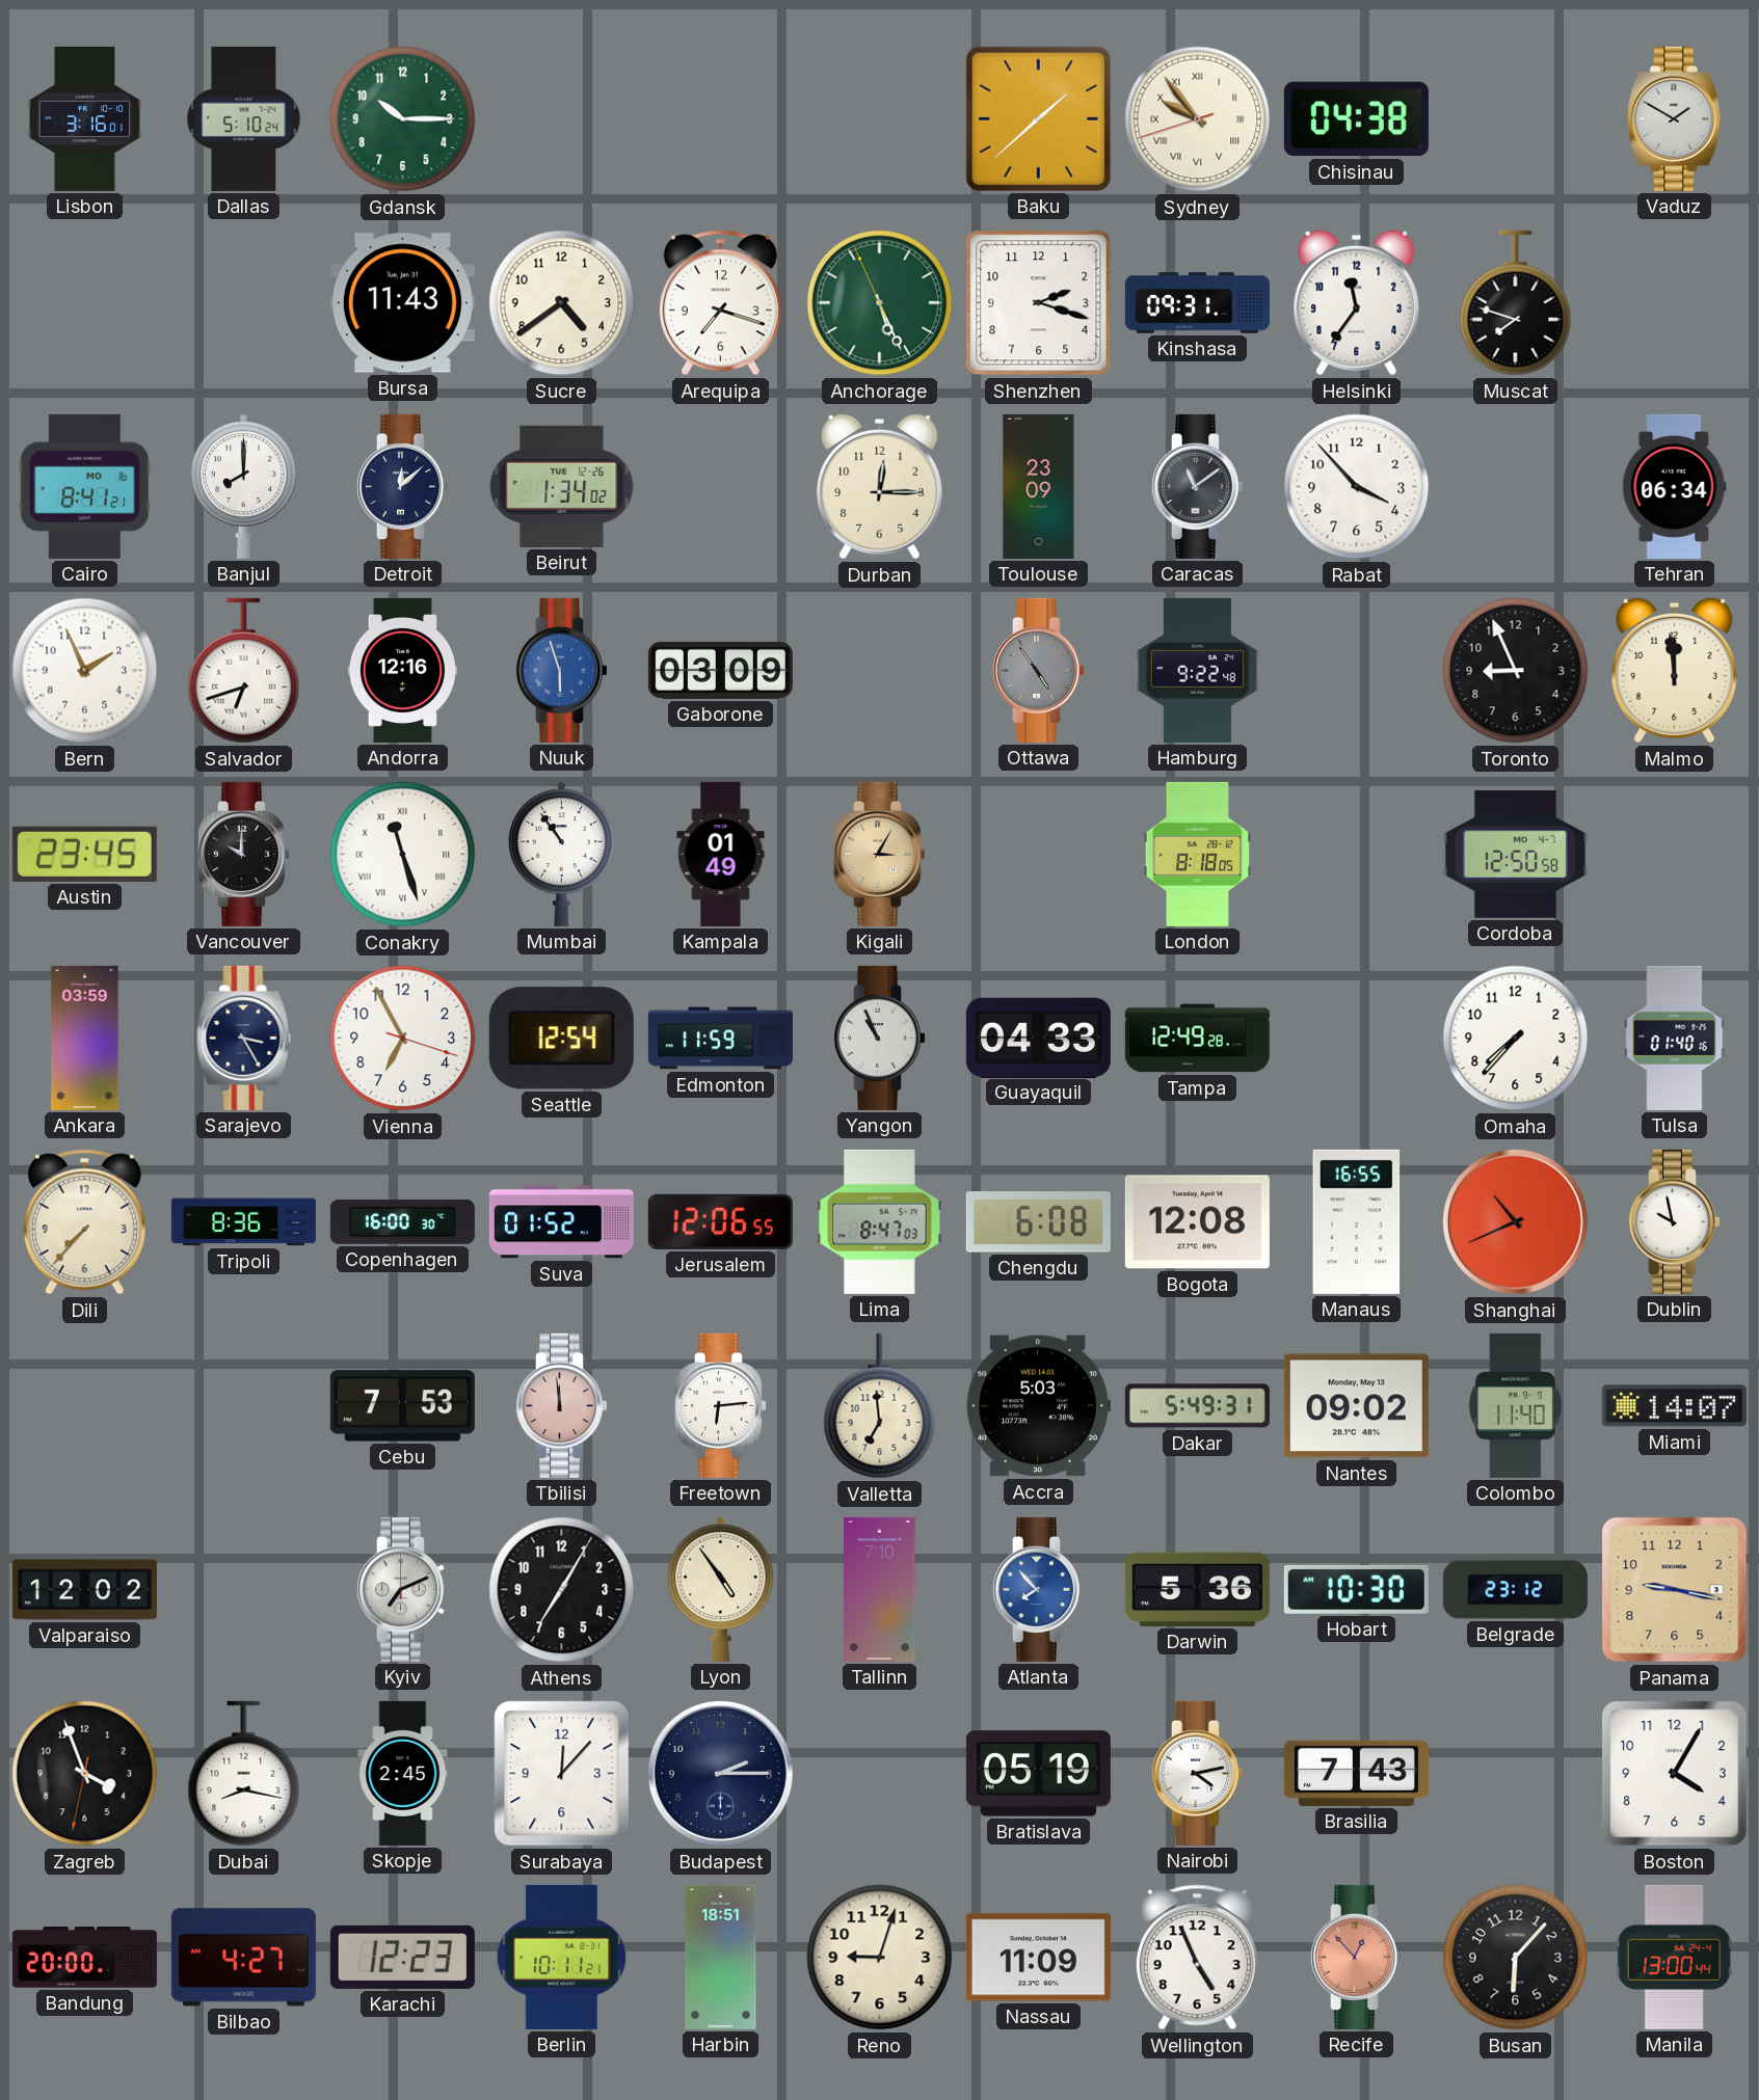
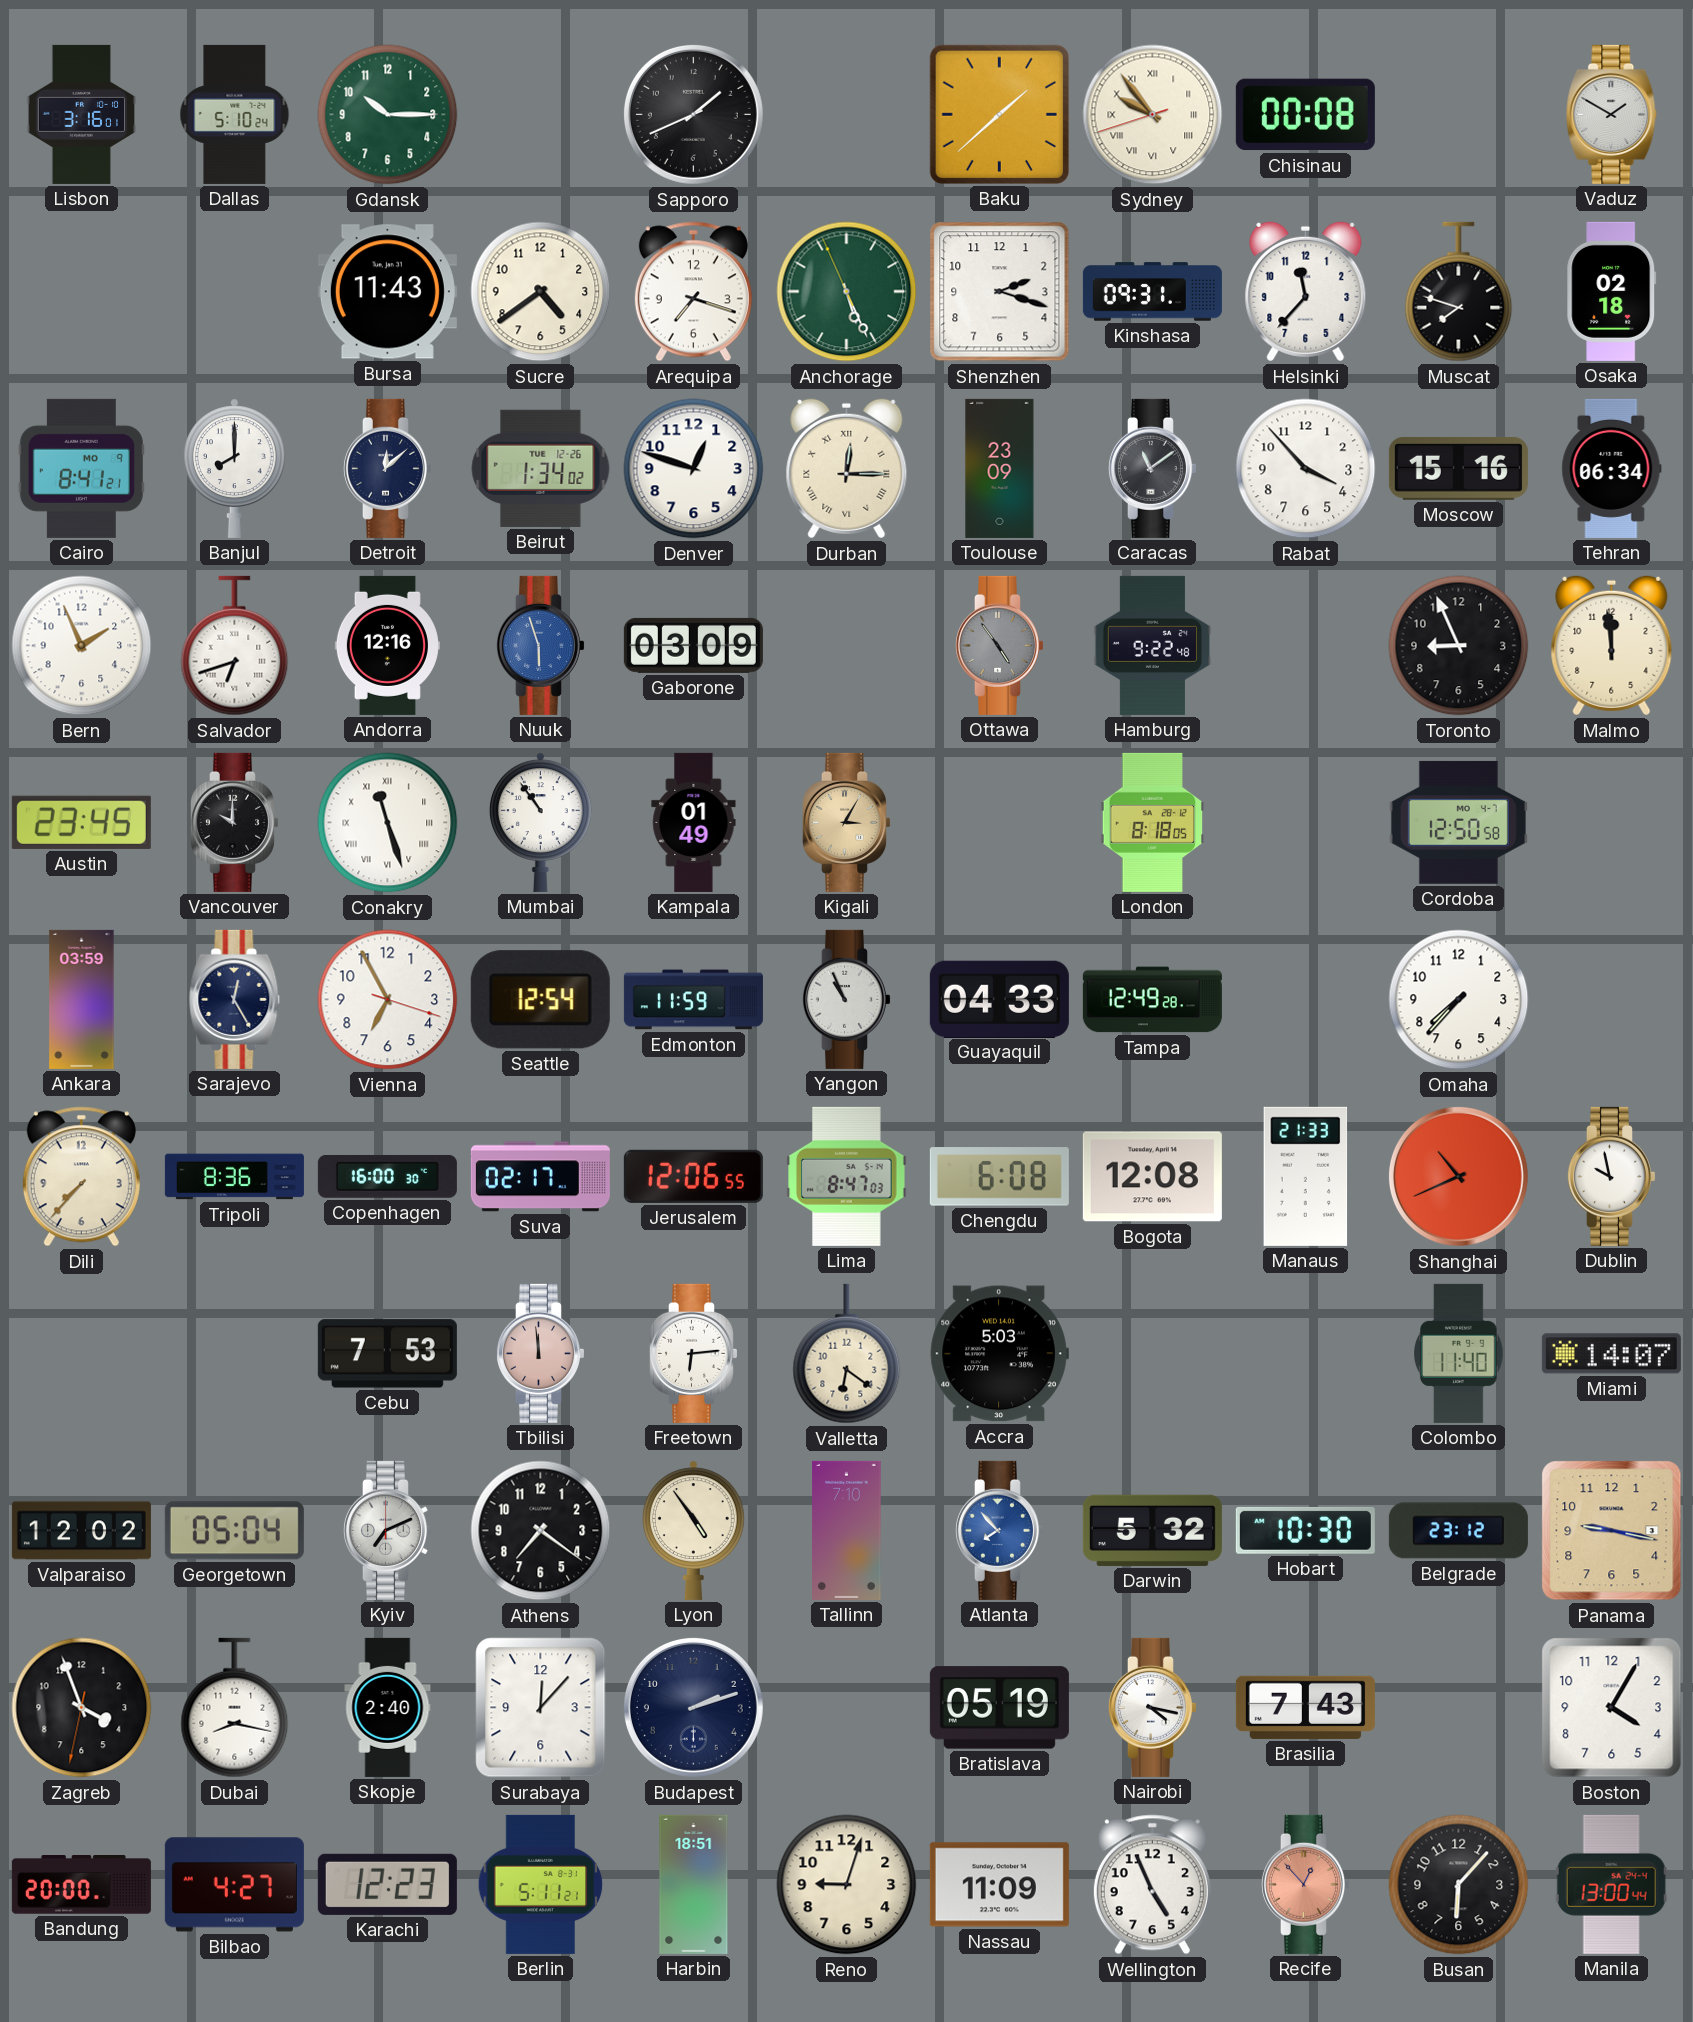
Sapporo: none -> 1:41
Chisinau: 04:38 -> 00:08
Helsinki: 11:36 -> 11:37
Osaka: none -> 02:18
Cairo date: MO 16 -> MO 9
Denver: none -> 12:48
Durban numerals: Arabic -> Roman
Moscow: none -> 15:16
Sarajevo: 3:25 -> 12:25
Tulsa: 01:40 -> none
Suva: 01:52 -> 02:17
Manaus: 16:55 -> 21:33
Valletta: 6:59 -> 6:21
Dakar: 5:49 -> none
Nantes: 09:02 -> none
Georgetown: none -> 05:04
Athens: 7:05 -> 7:21
Darwin: 5:36 -> 5:32
Skopje: 2:45 -> 2:40
Budapest: 2:15 -> 2:12
Nairobi: 4:13 -> 4:17
Berlin: 10:11 -> 5:11
